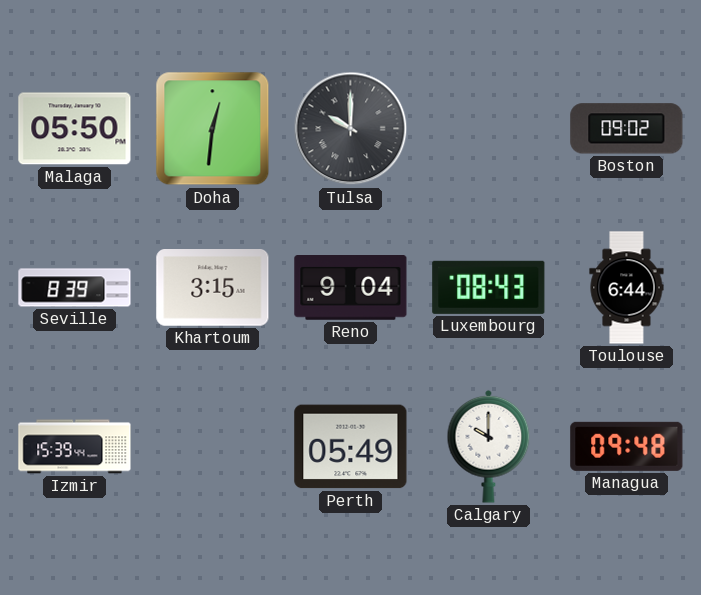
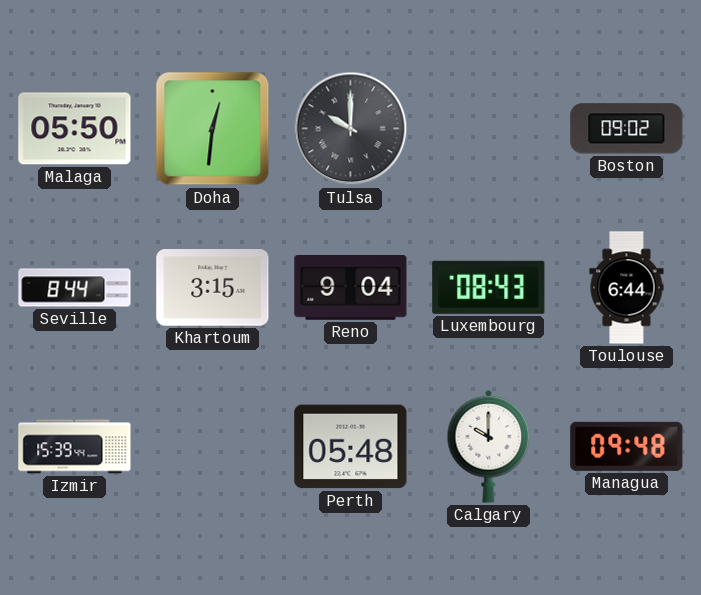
Seville: 8:39 -> 8:44
Perth: 05:49 -> 05:48
